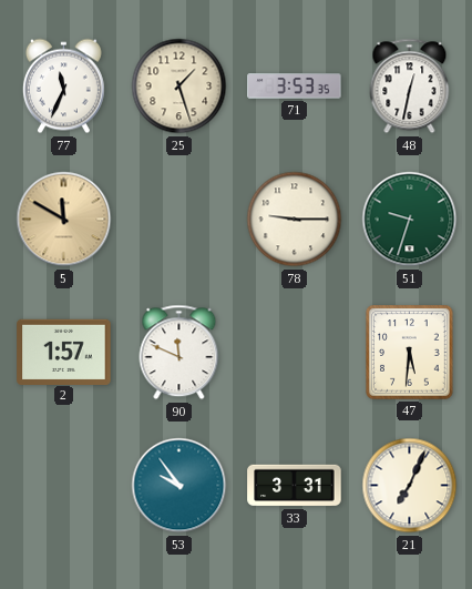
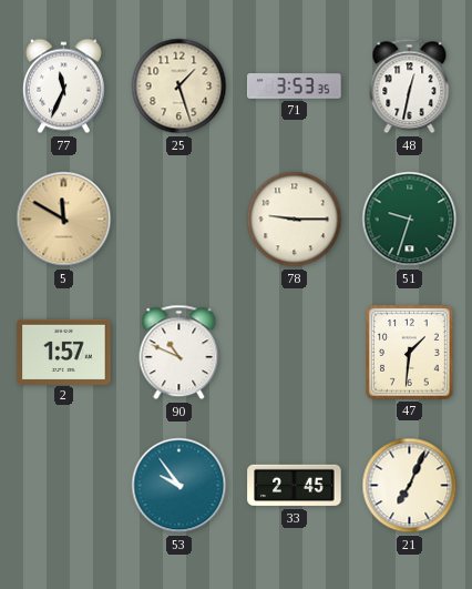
90: 11:49 -> 10:49
47: 5:31 -> 1:31
33: 3:31 -> 2:45
